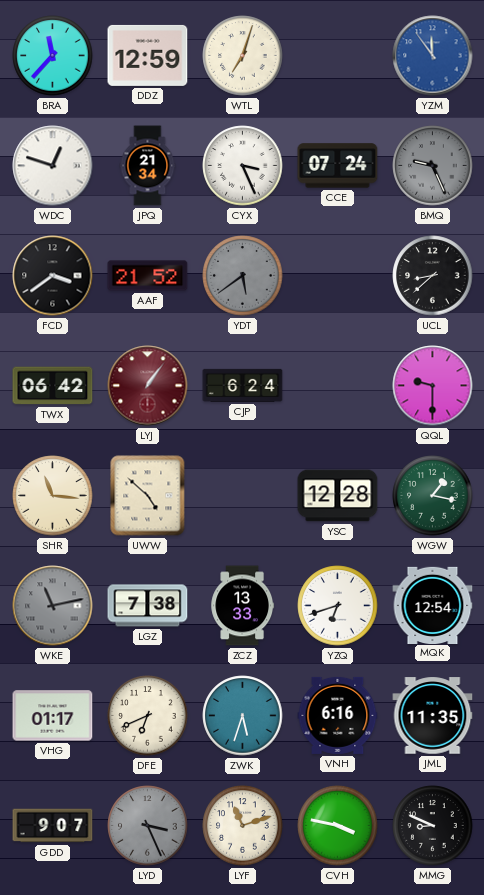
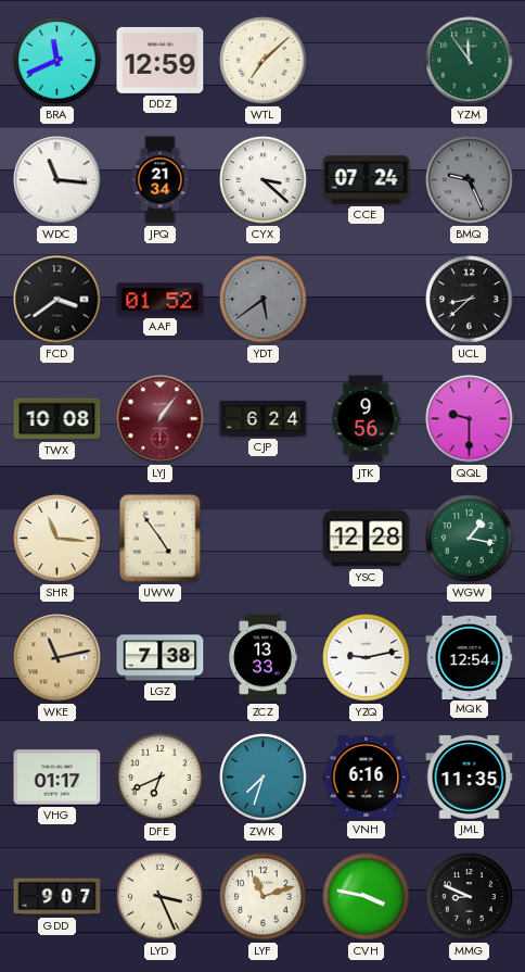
BRA: 11:37 -> 11:41
WTL: 7:03 -> 7:08
YZM dial: blue -> green
WDC: 12:48 -> 11:16
CYX: 3:26 -> 3:22
AAF: 21:52 -> 01:52
TWX: 06:42 -> 10:08
JTK: none -> 9:56
UWW: 4:52 -> 4:54
WKE dial: grey -> champagne
YZQ: 6:42 -> 9:13
ZWK: 5:33 -> 7:33
LYD dial: grey -> cream
